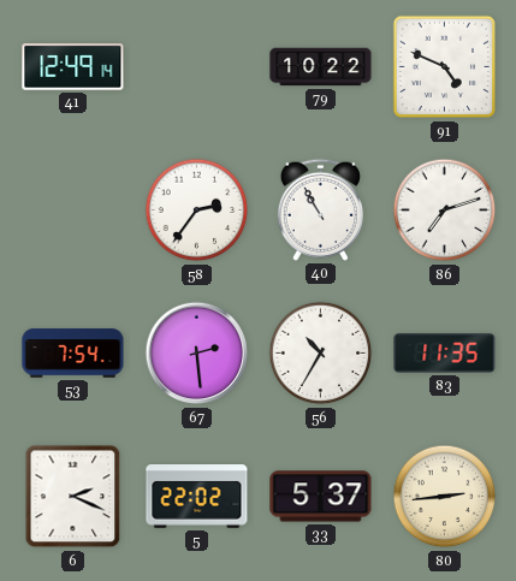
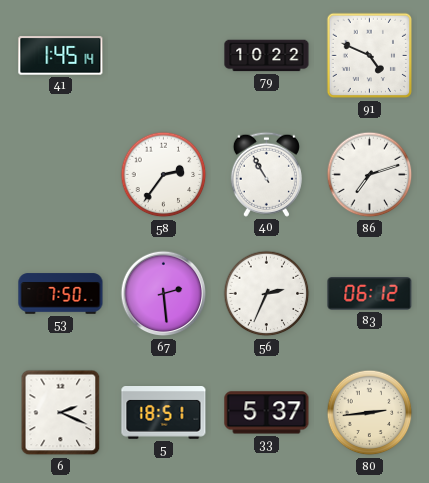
41: 12:49 -> 1:45
53: 7:54 -> 7:50
56: 10:35 -> 2:34
83: 11:35 -> 06:12
5: 22:02 -> 18:51
